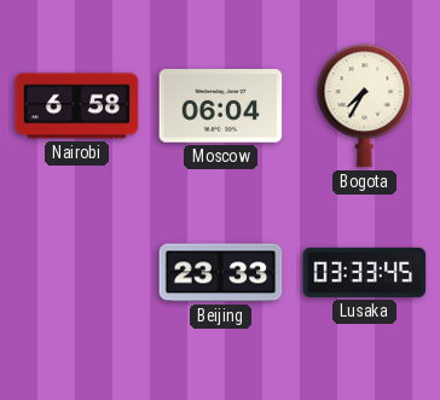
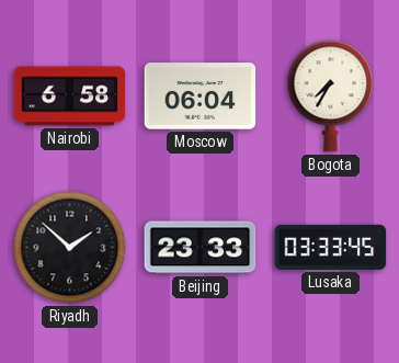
Riyadh: none -> 1:52
